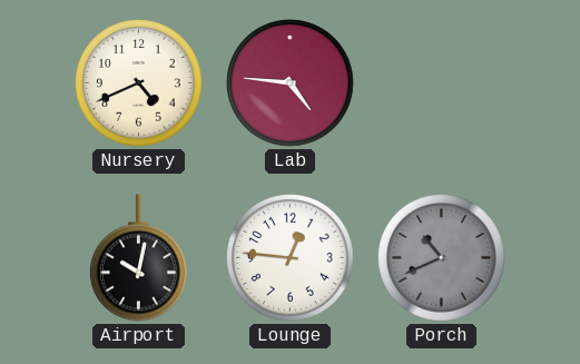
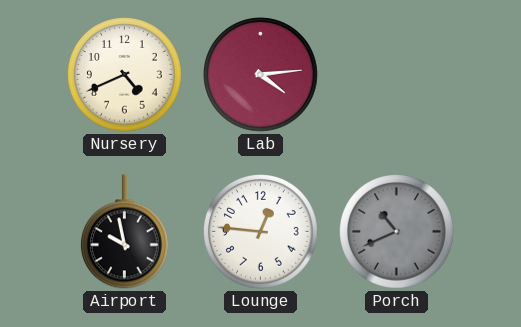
Lab: 4:46 -> 4:14
Airport: 10:02 -> 9:58
